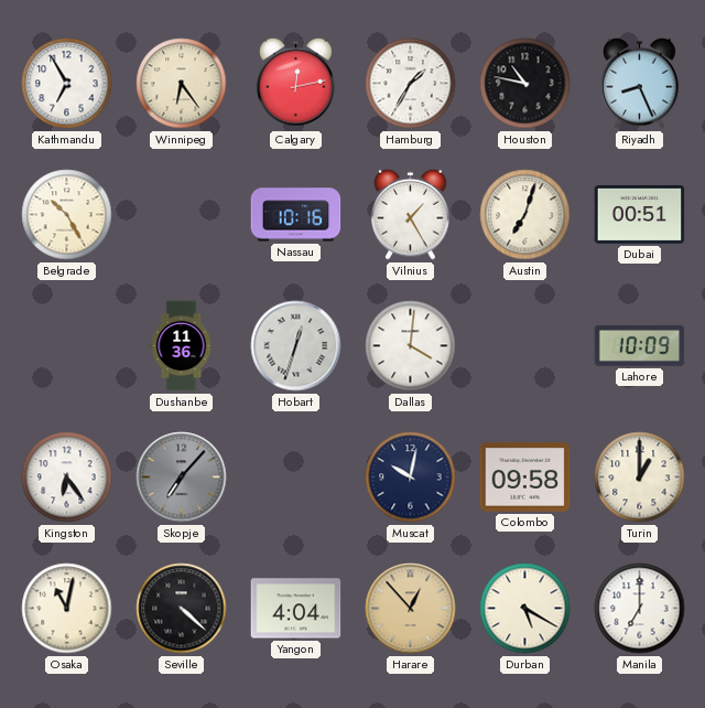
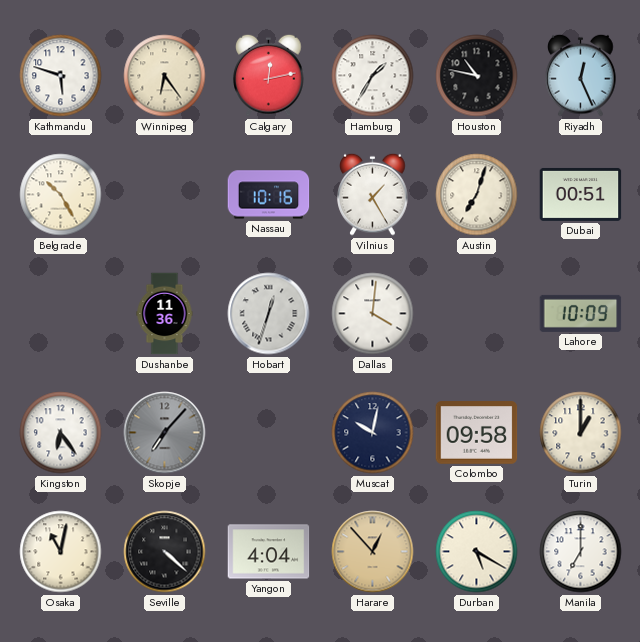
Kathmandu: 6:55 -> 5:48
Riyadh: 8:26 -> 12:26
